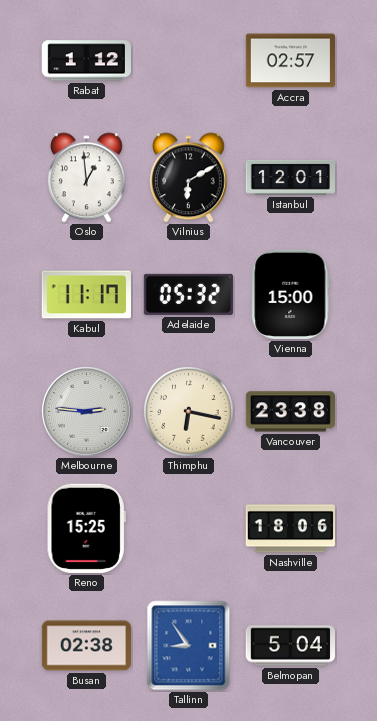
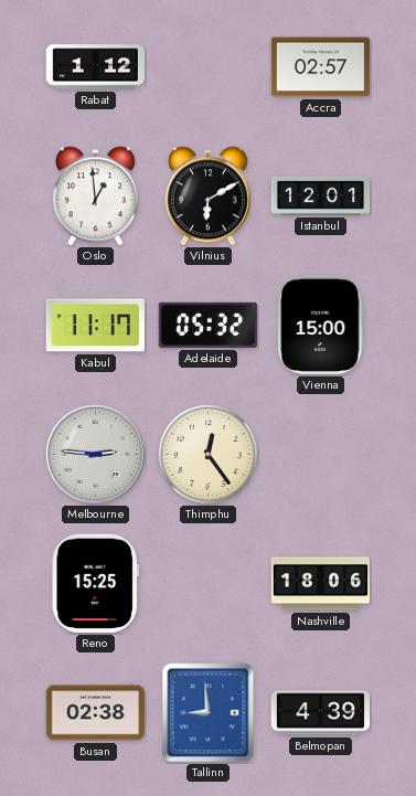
Thimphu: 6:17 -> 12:24
Vancouver: 23:38 -> none
Tallinn: 8:54 -> 8:59
Belmopan: 5:04 -> 4:39
